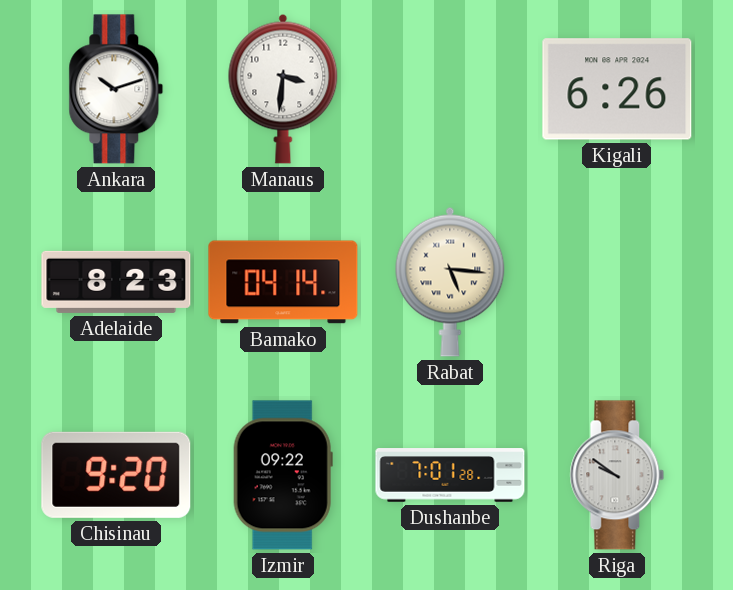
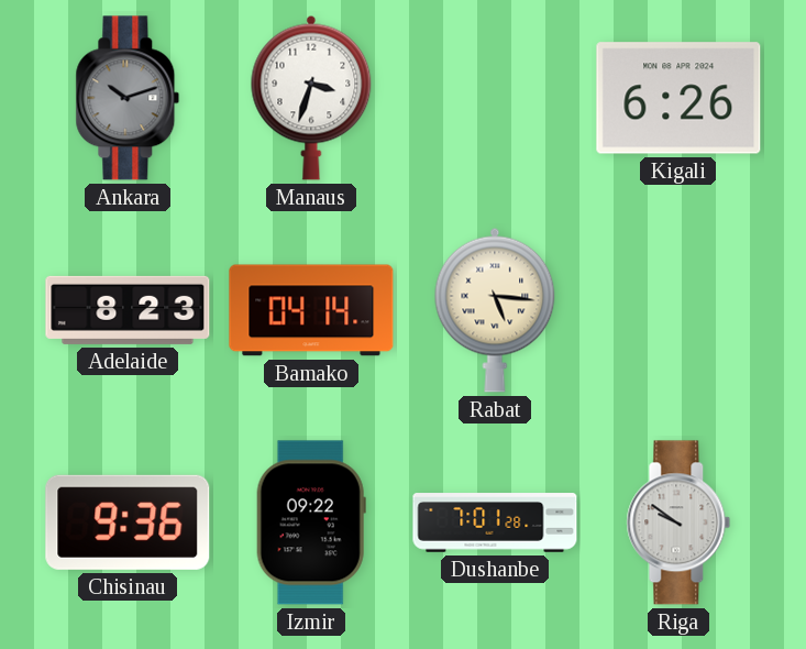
Ankara dial: white -> grey
Manaus: 3:31 -> 3:33
Chisinau: 9:20 -> 9:36
